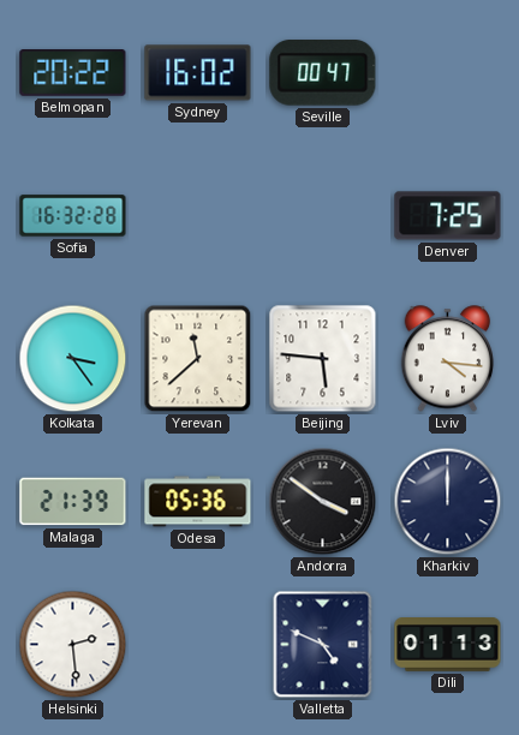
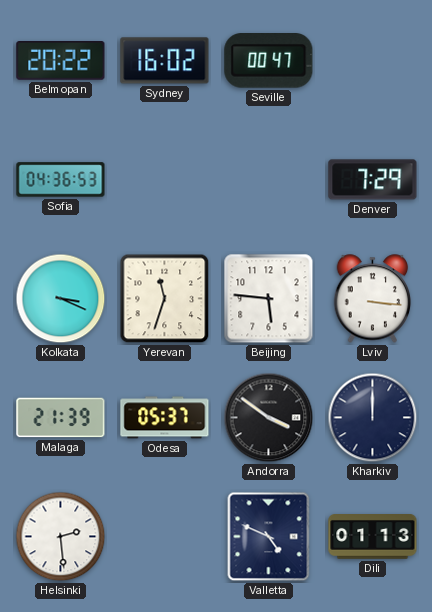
Sofia: 16:32 -> 04:36
Denver: 7:25 -> 7:29
Kolkata: 3:24 -> 3:19
Yerevan: 11:38 -> 11:33
Lviv: 4:16 -> 3:16
Odesa: 05:36 -> 05:37
